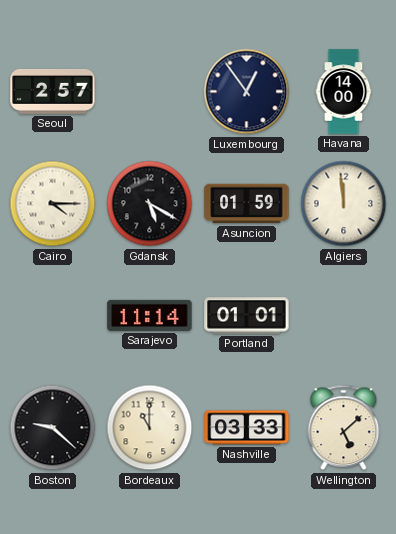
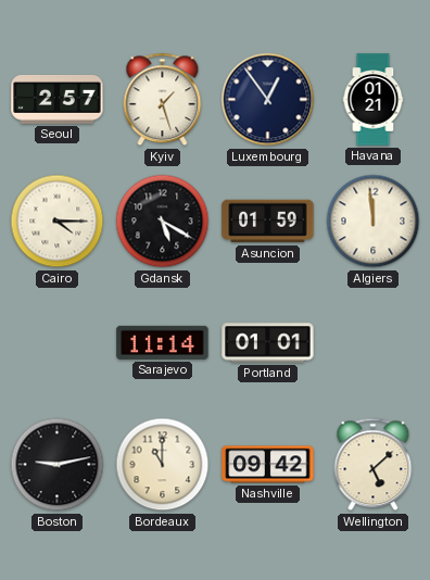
Kyiv: none -> 1:27
Havana: 14:00 -> 01:21
Boston: 9:22 -> 9:13
Nashville: 03:33 -> 09:42
